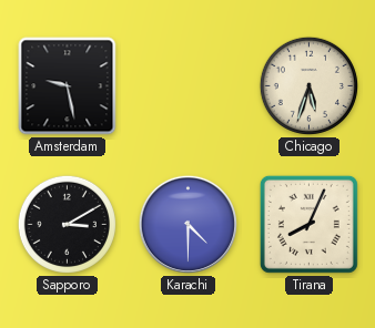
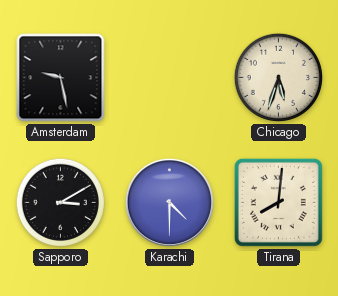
Tirana: 8:04 -> 8:01
